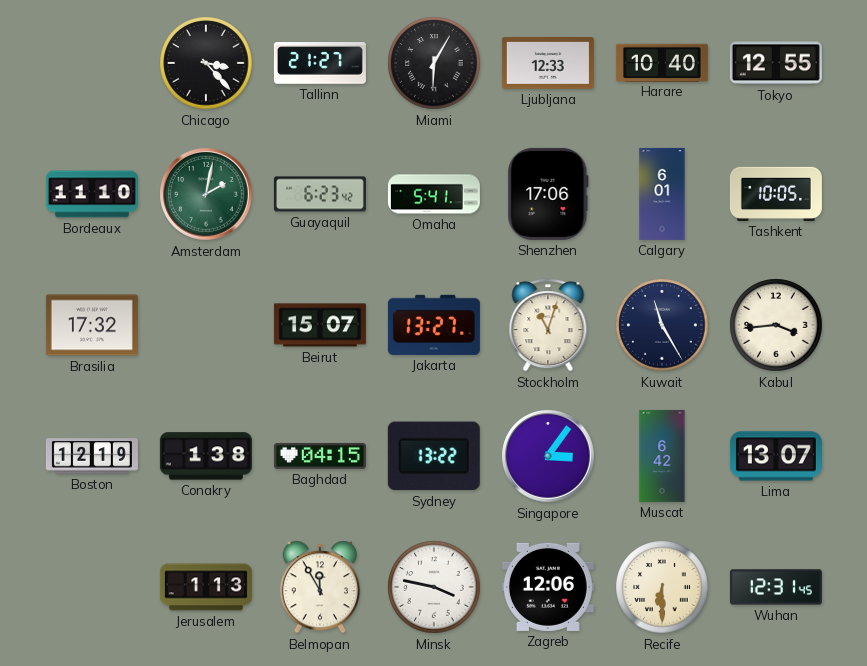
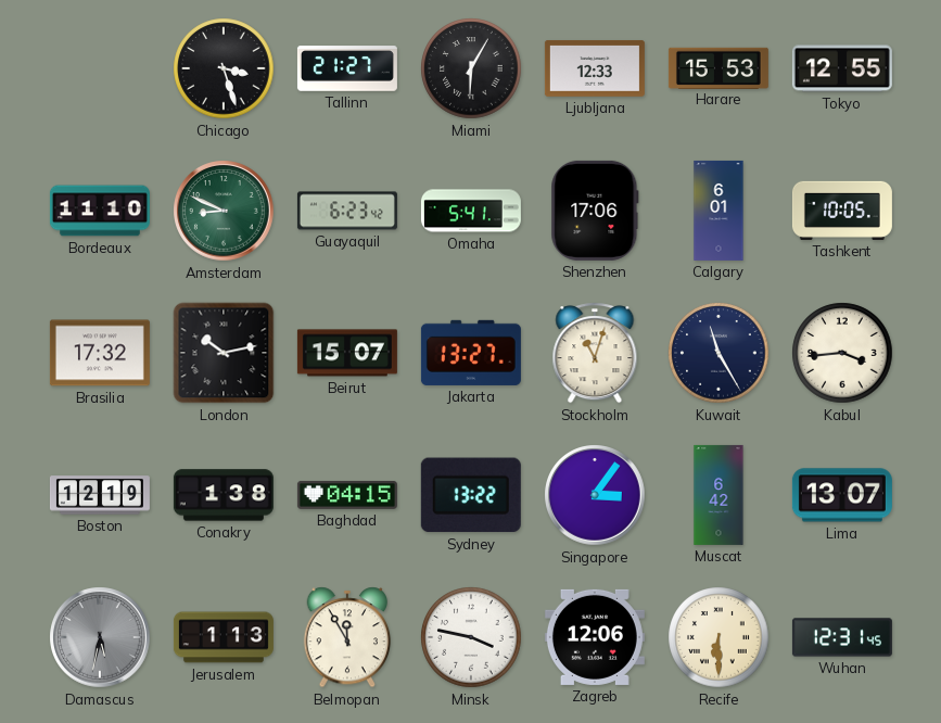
Chicago: 3:23 -> 3:27
Harare: 10:40 -> 15:53
Amsterdam: 2:02 -> 8:49
London: none -> 10:13
Damascus: none -> 5:32
